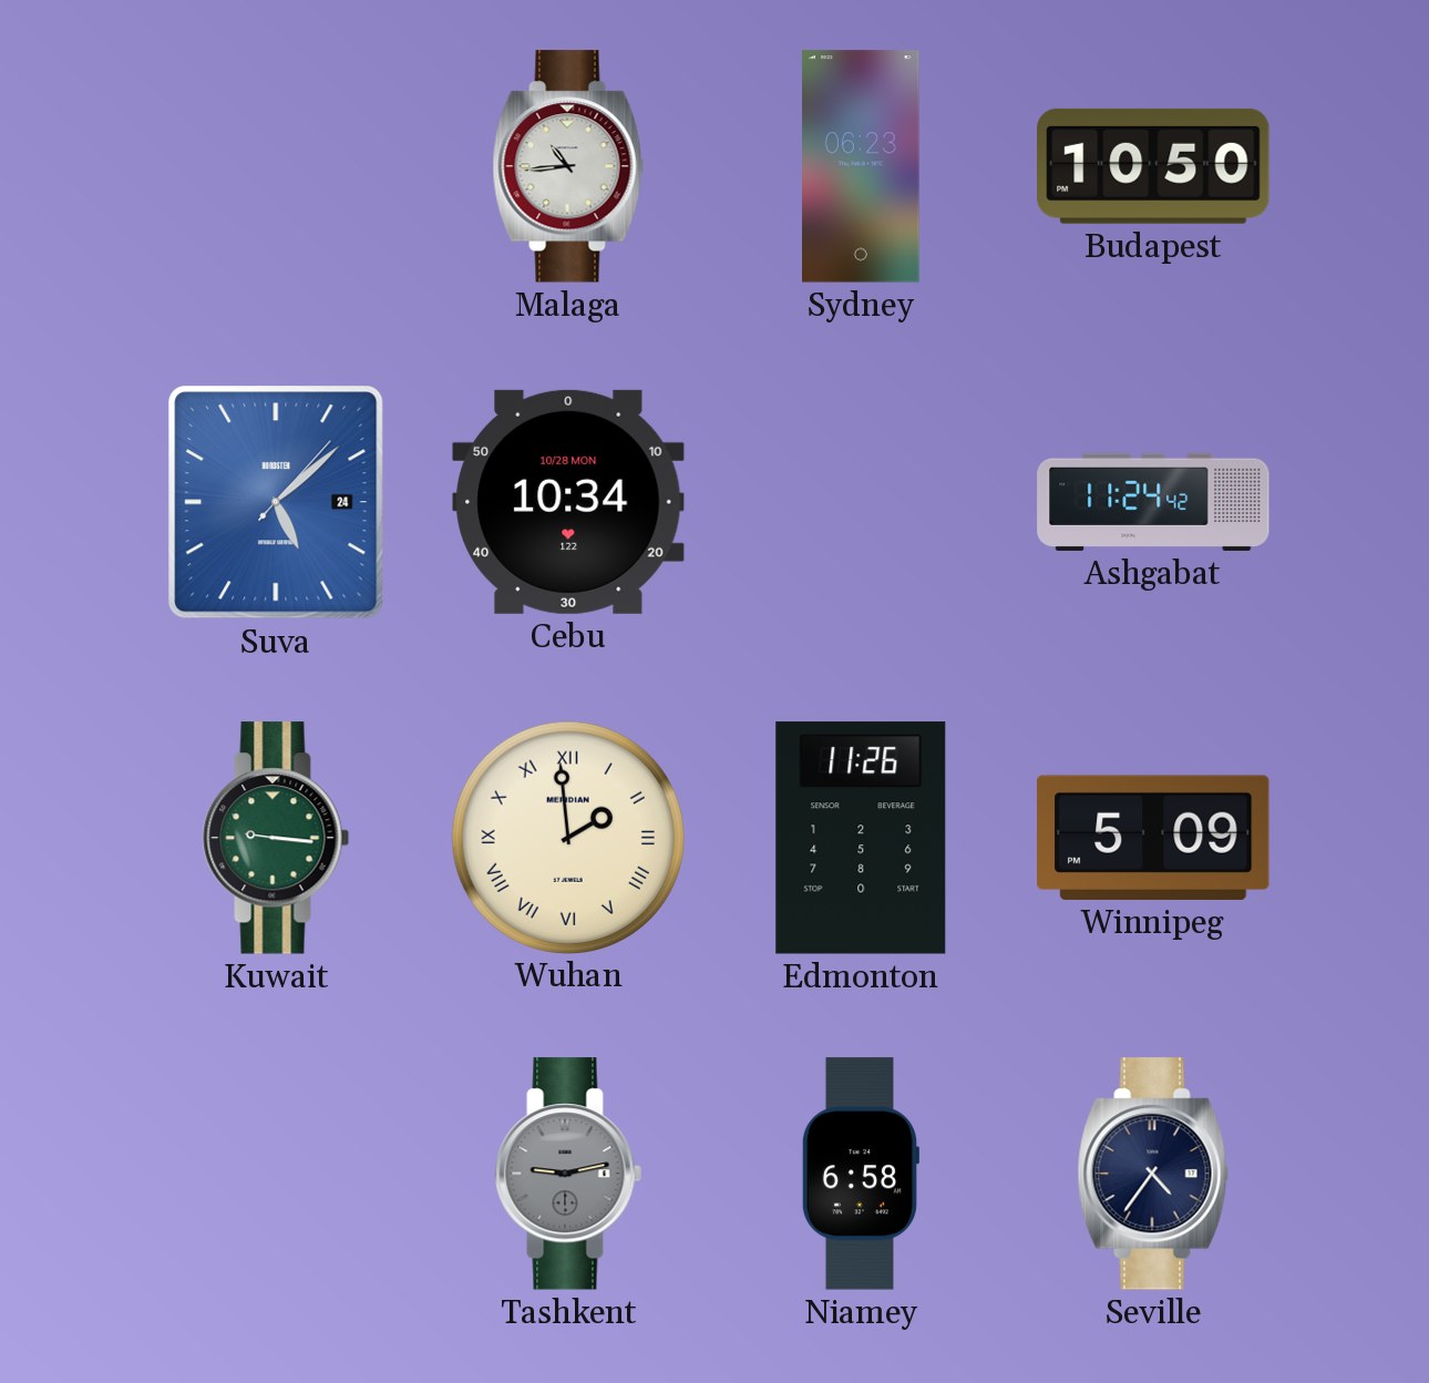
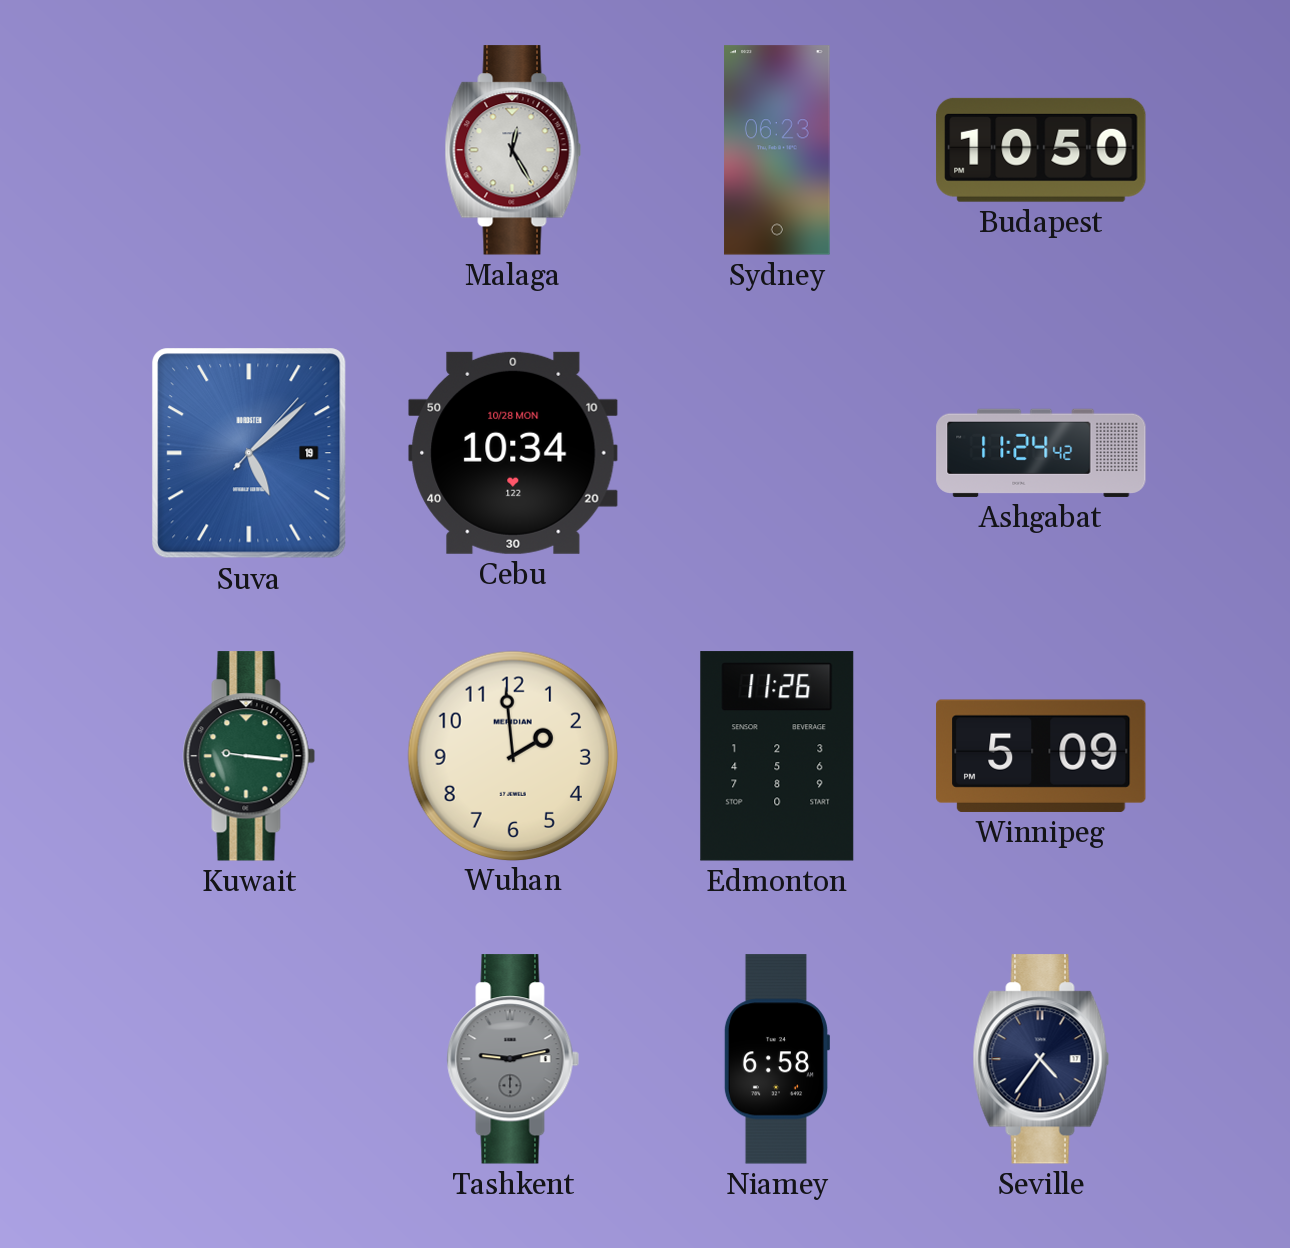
Malaga: 10:44 -> 12:25
Suva date: 24 -> 19
Wuhan numerals: Roman -> Arabic
